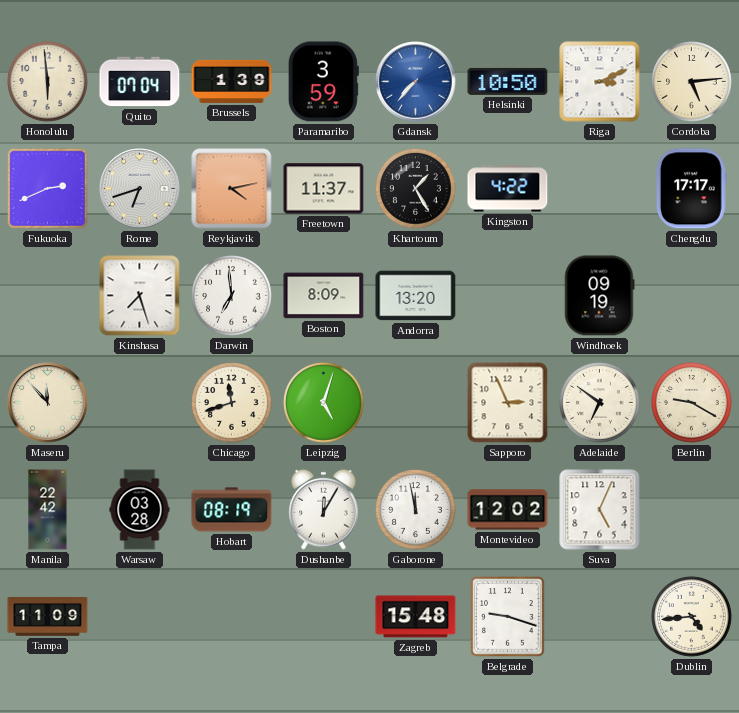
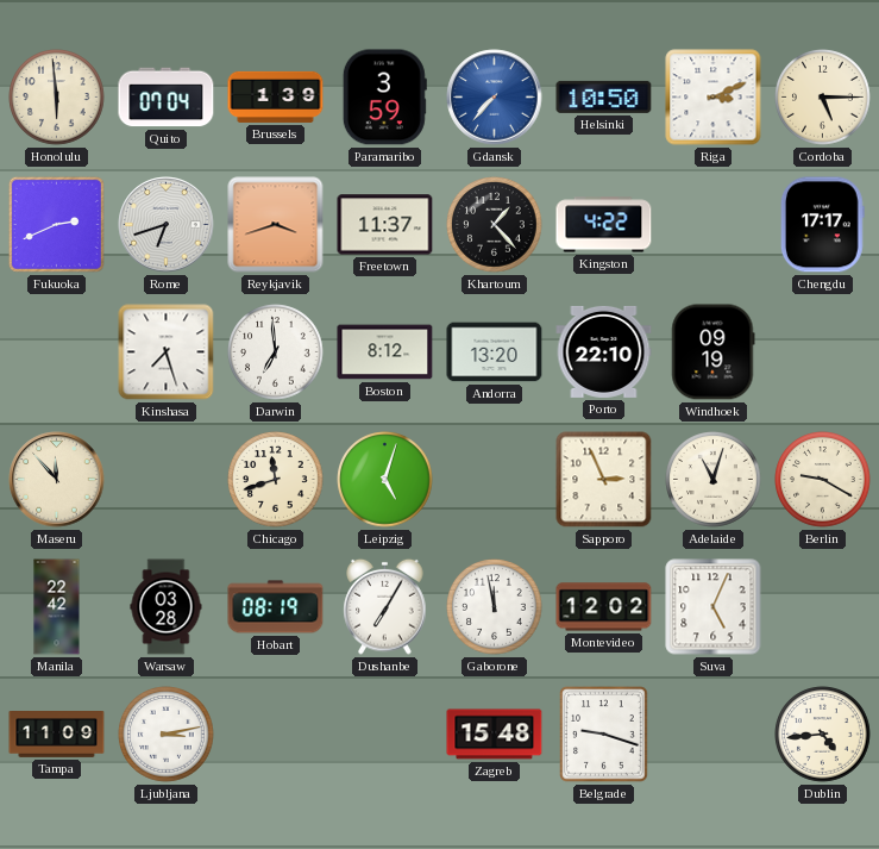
Cordoba: 5:14 -> 5:15
Reykjavik: 4:13 -> 3:42
Khartoum: 1:25 -> 1:23
Boston: 8:09 -> 8:12
Porto: none -> 22:10
Adelaide: 6:51 -> 11:03
Dushanbe: 12:05 -> 7:05
Ljubljana: none -> 3:13
